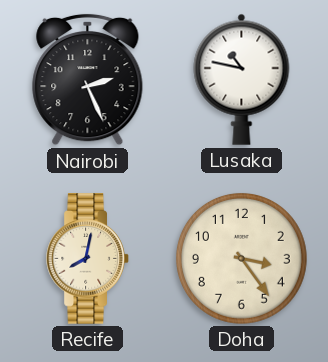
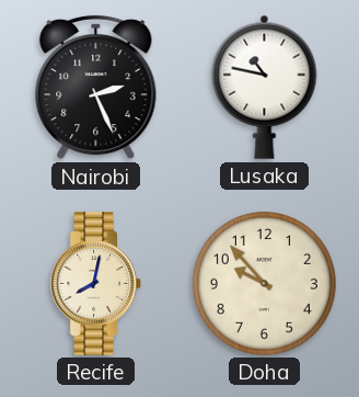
Doha: 3:24 -> 9:53
